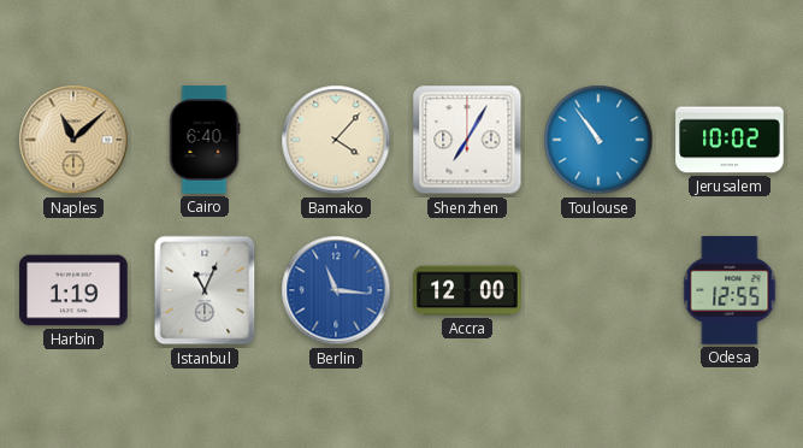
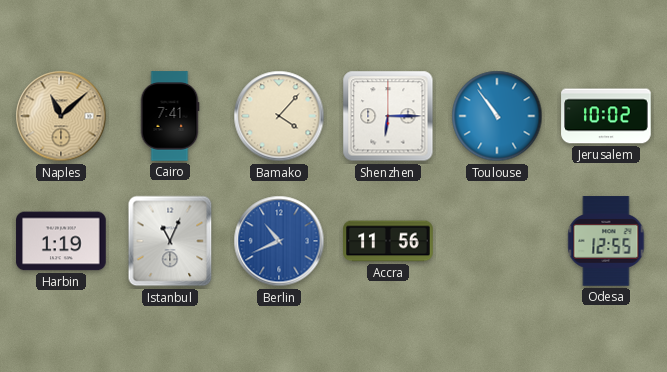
Cairo: 6:40 -> 7:41
Shenzhen: 7:05 -> 6:15
Berlin: 11:16 -> 10:41
Accra: 12:00 -> 11:56
